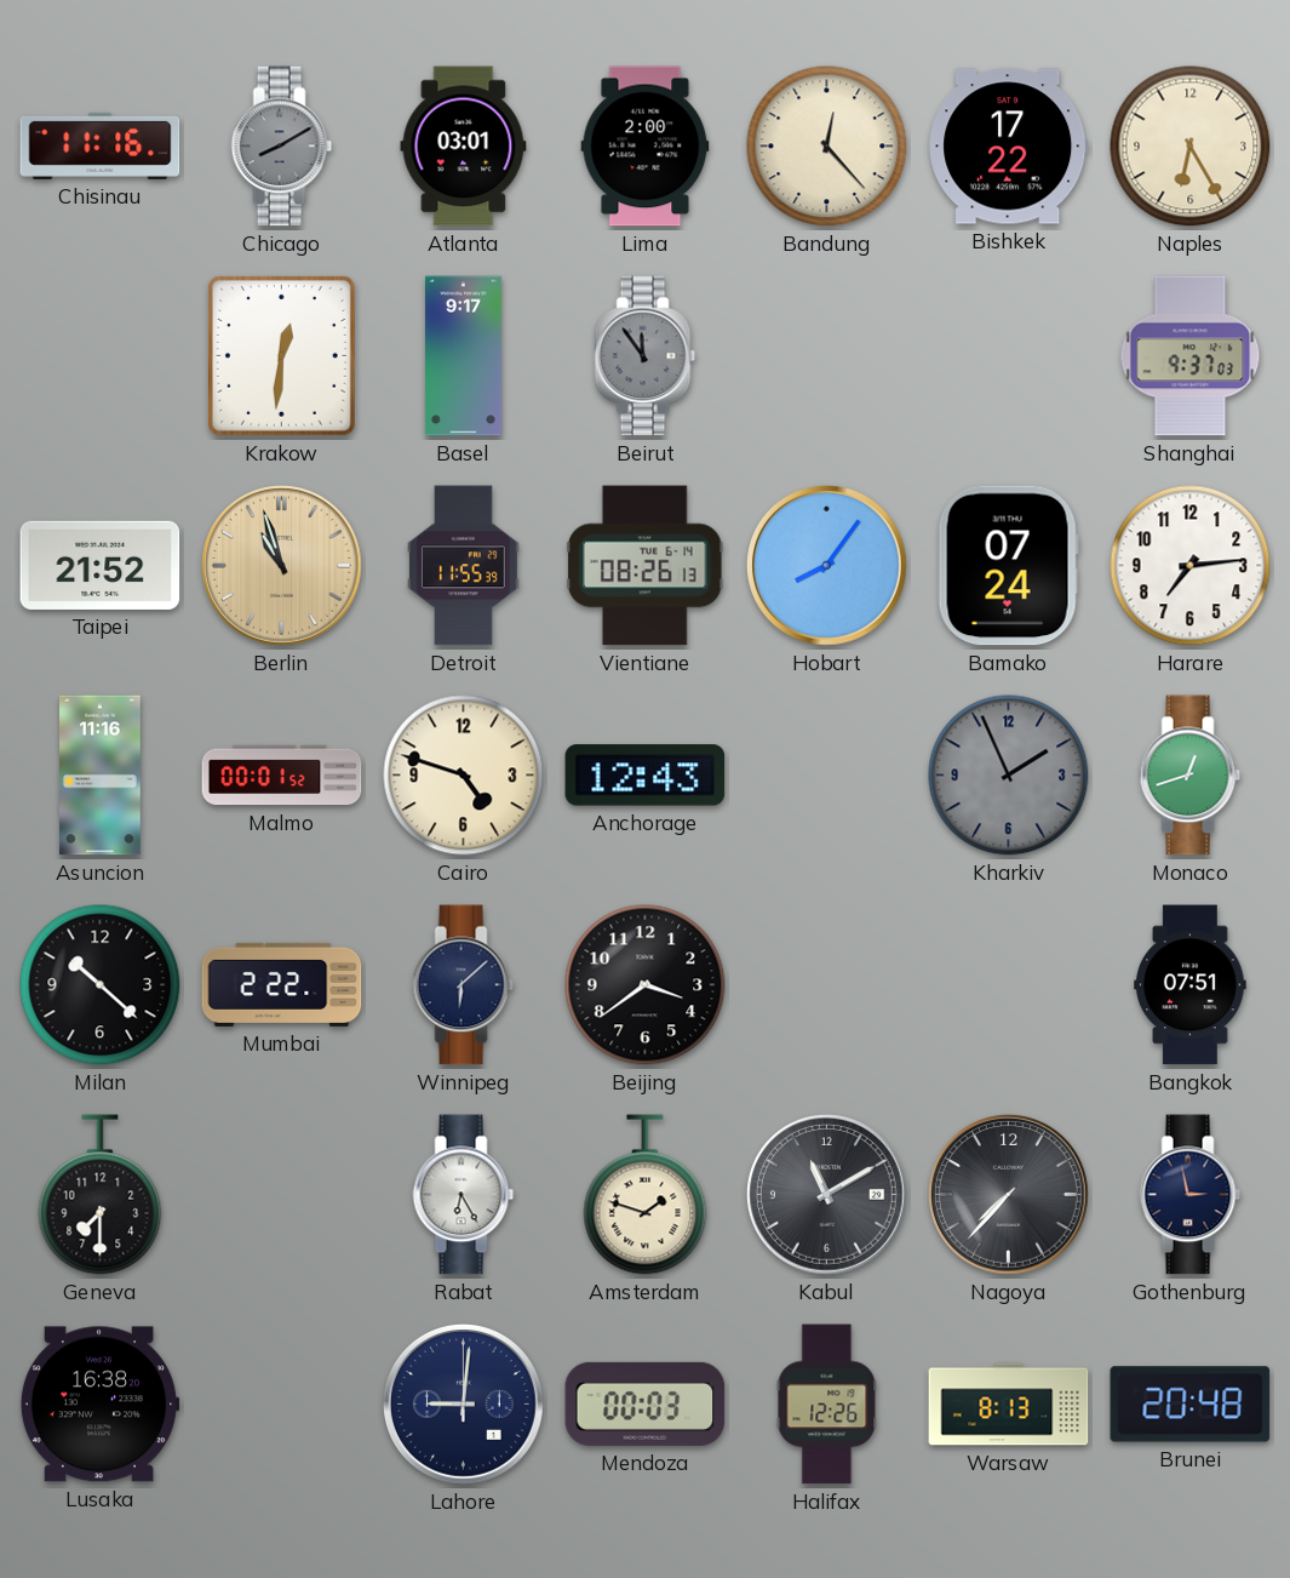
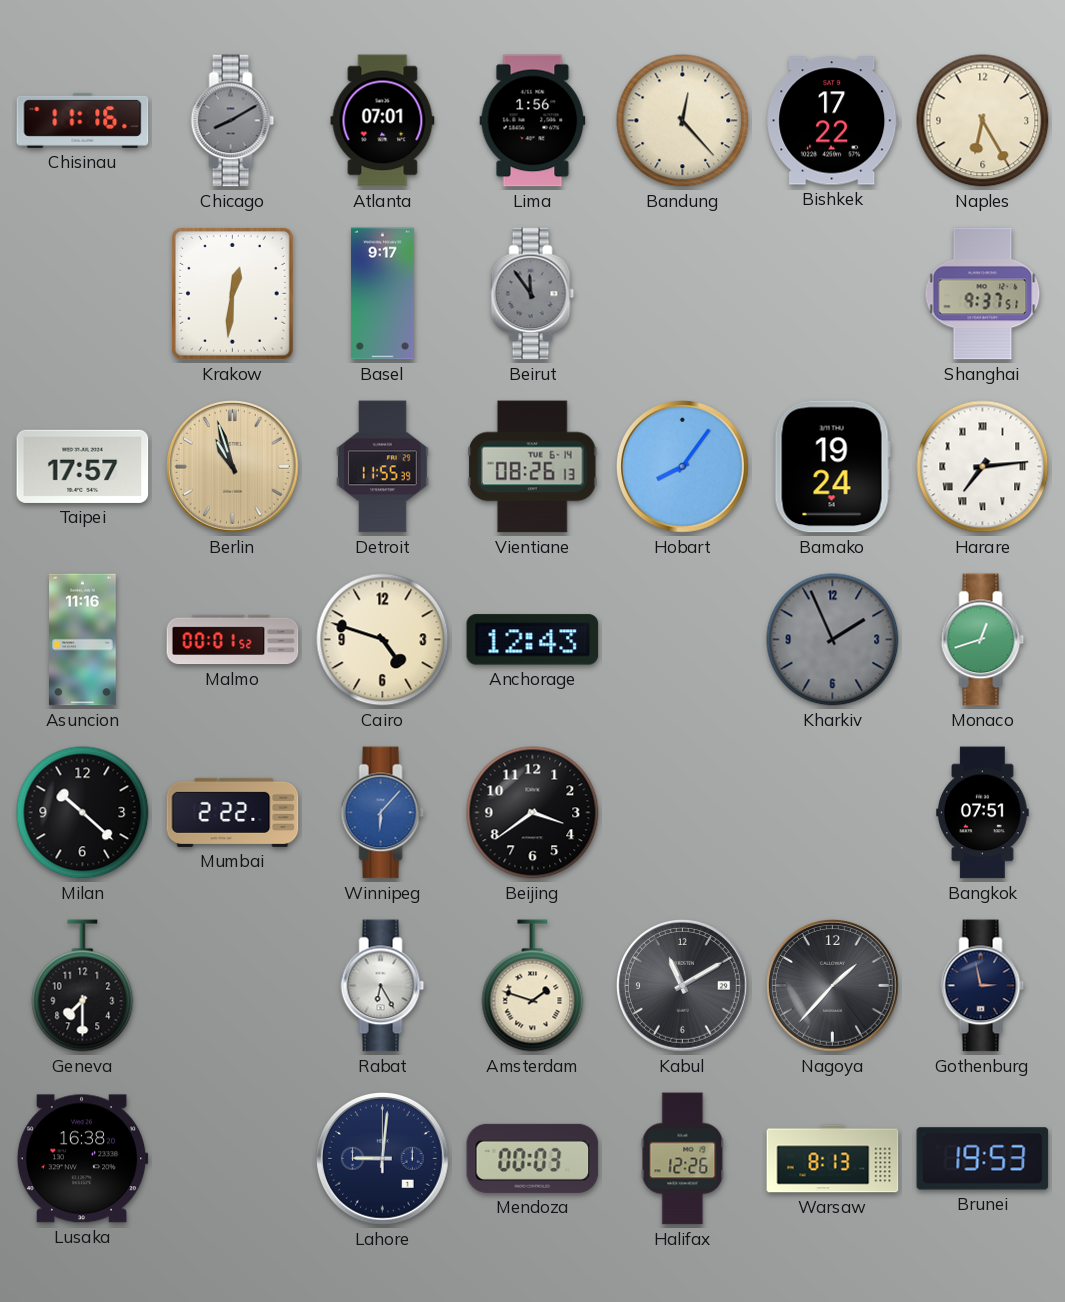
Atlanta: 03:01 -> 07:01
Lima: 2:00 -> 1:56
Shanghai: 9:37:03 -> 9:37:51
Taipei: 21:52 -> 17:57
Bamako: 07:24 -> 19:24
Harare numerals: Arabic -> Roman
Winnipeg: 6:08 -> 6:07
Winnipeg dial: navy -> blue
Nagoya: 7:37 -> 1:37
Brunei: 20:48 -> 19:53
